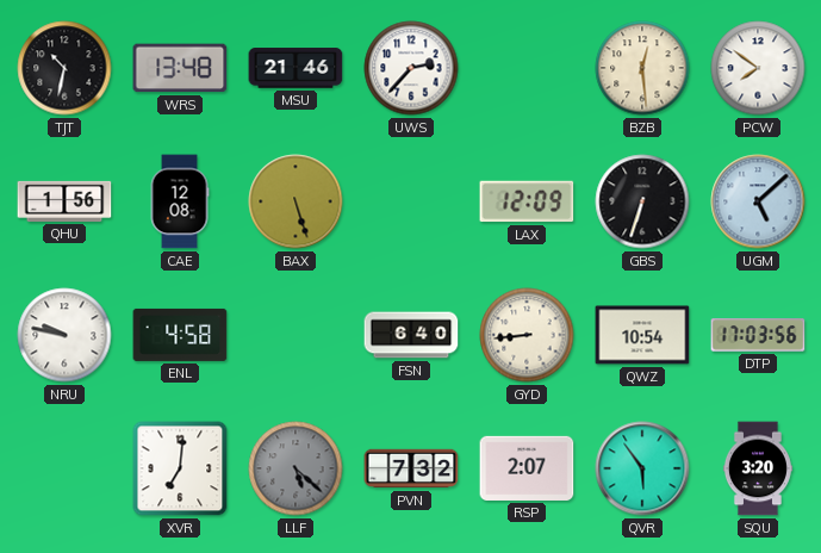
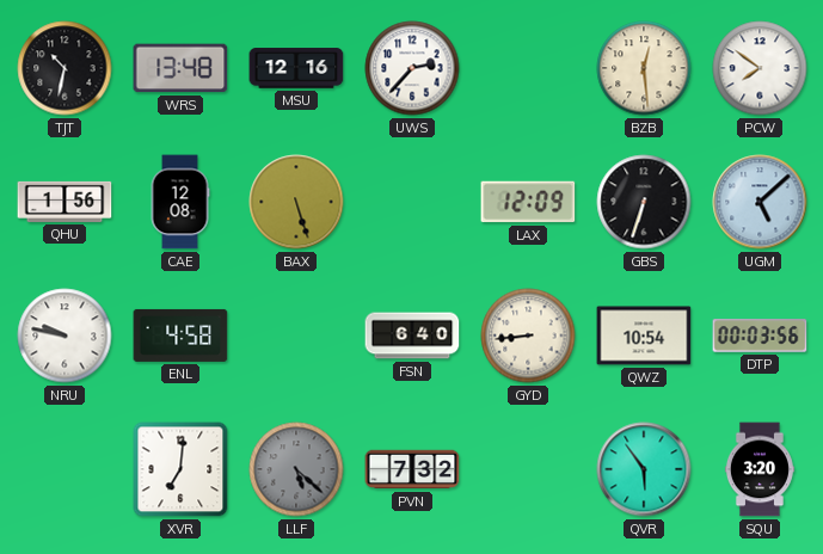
MSU: 21:46 -> 12:16
DTP: 17:03 -> 00:03
RSP: 2:07 -> none
